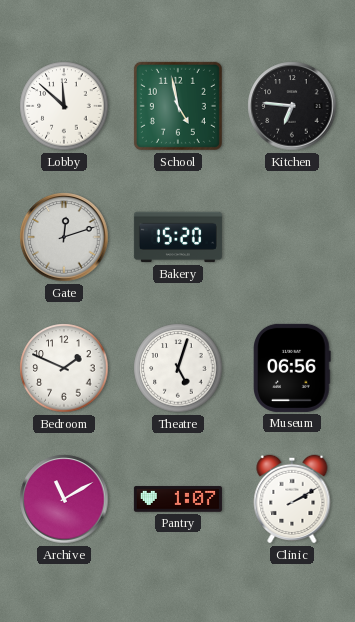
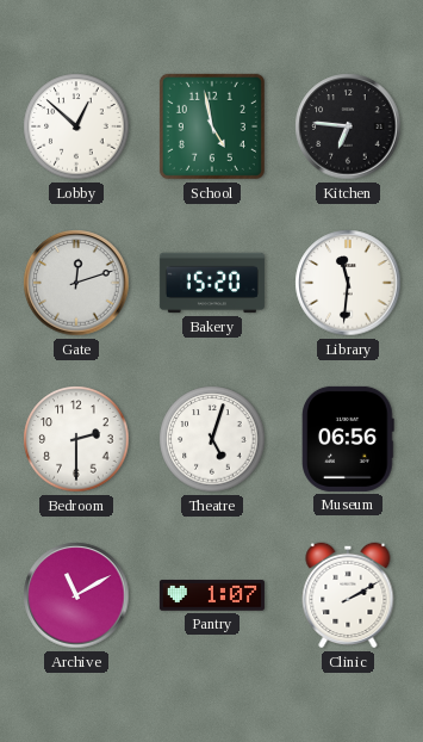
Lobby: 11:52 -> 12:52
Library: none -> 11:31
Bedroom: 1:49 -> 2:30
